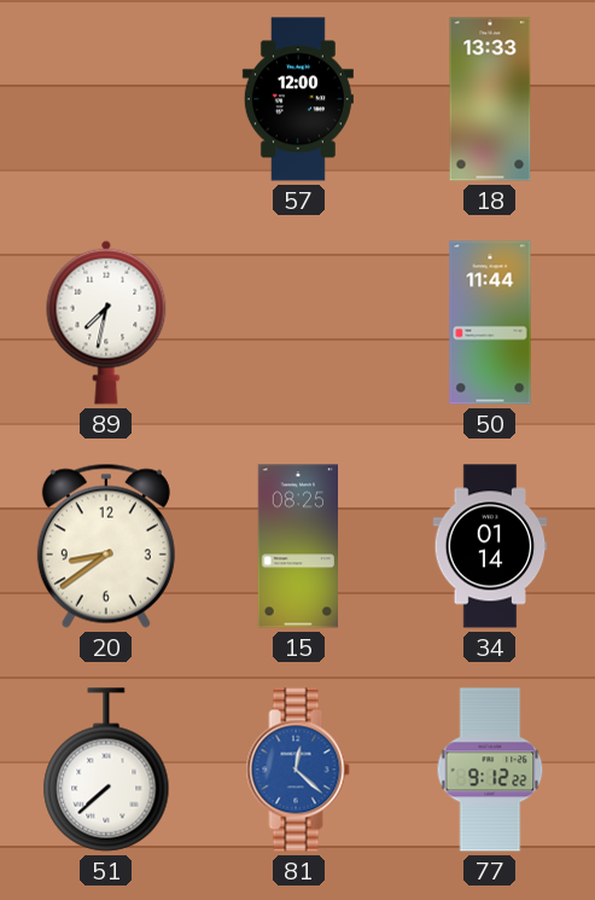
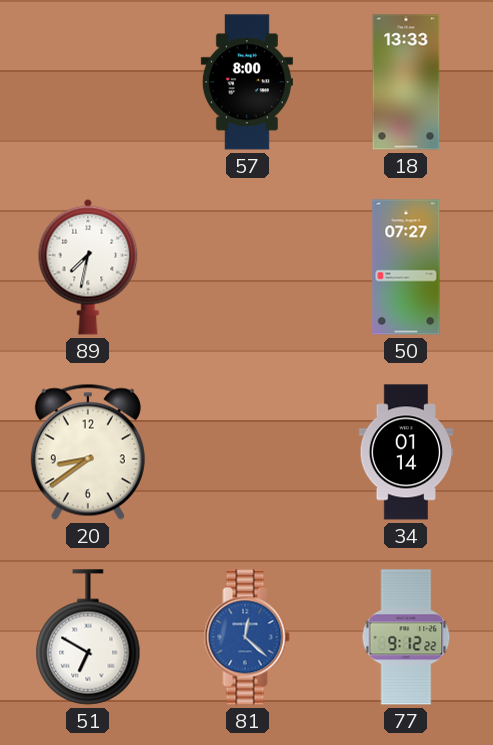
57: 12:00 -> 8:00
50: 11:44 -> 07:27
15: 08:25 -> none
51: 7:38 -> 6:50
